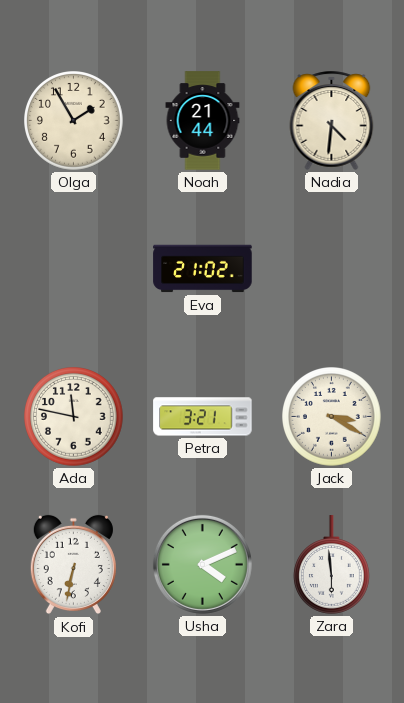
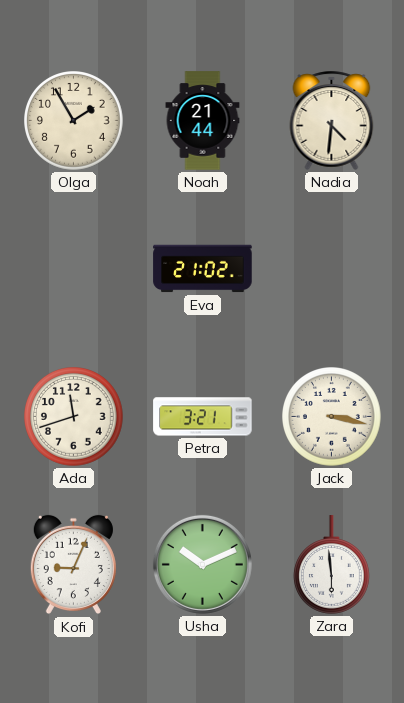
Ada: 11:47 -> 11:42
Jack: 3:20 -> 3:17
Kofi: 6:32 -> 9:04
Usha: 4:11 -> 10:11
